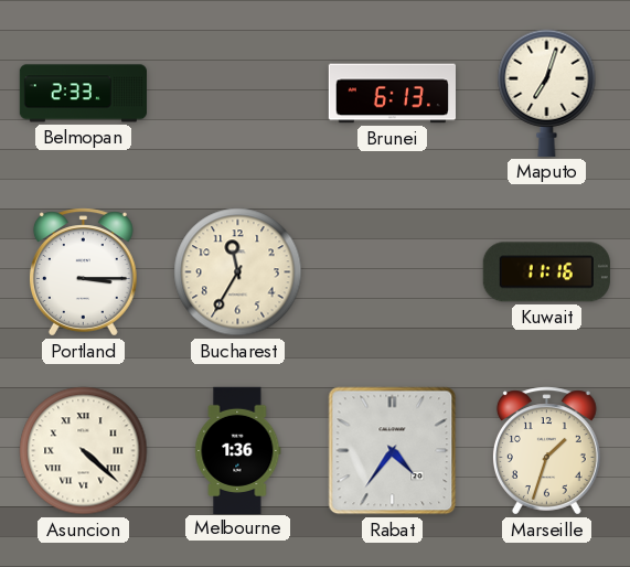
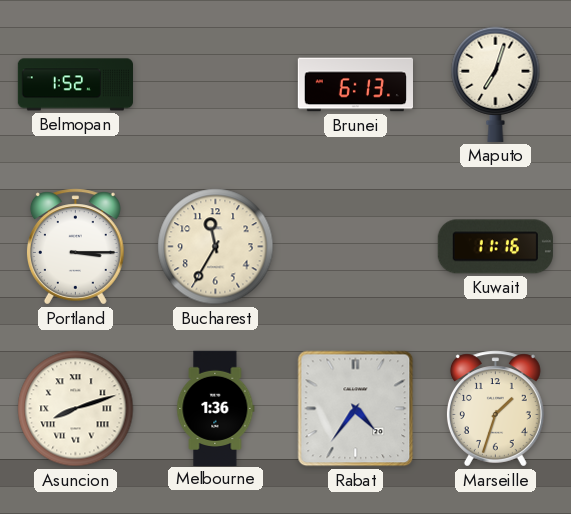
Belmopan: 2:33 -> 1:52
Asuncion: 4:22 -> 8:12
